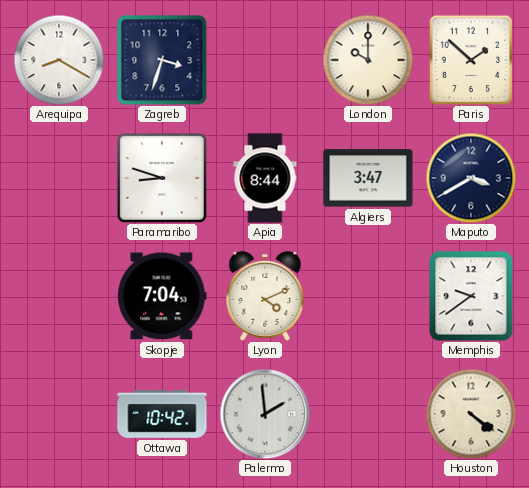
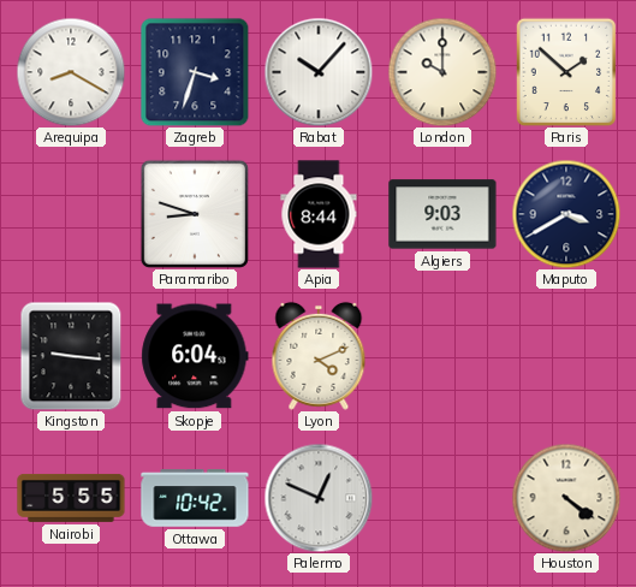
Rabat: none -> 10:07
Algiers: 3:47 -> 9:03
Kingston: none -> 9:16
Skopje: 7:04 -> 6:04
Memphis: 9:39 -> none
Nairobi: none -> 5:55
Palermo: 1:59 -> 12:49
